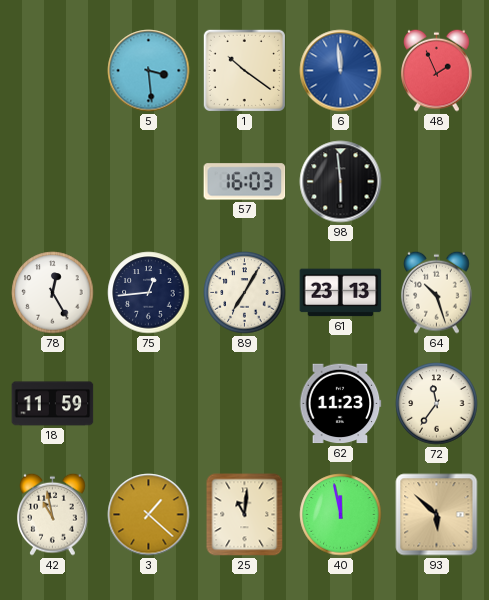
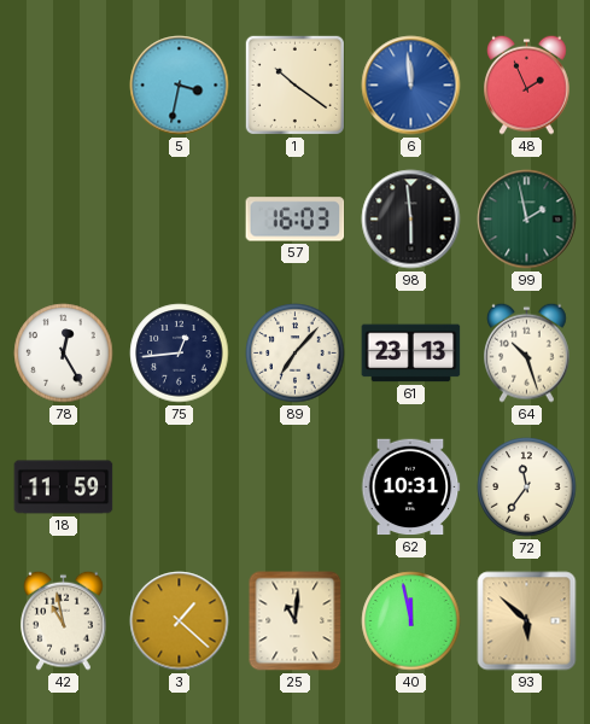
5: 3:29 -> 3:32
99: none -> 1:58
89: 7:05 -> 7:07
62: 11:23 -> 10:31
